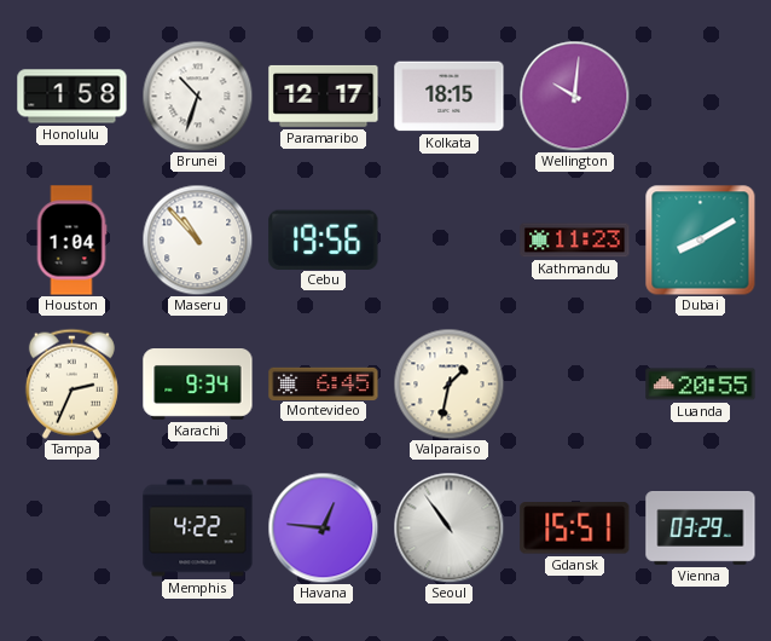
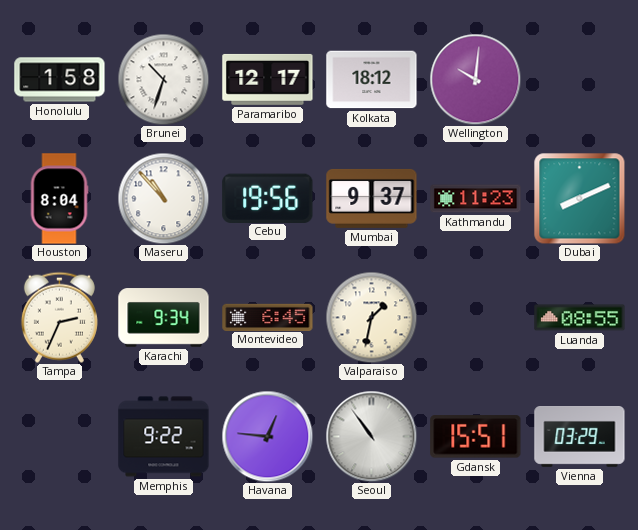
Kolkata: 18:15 -> 18:12
Houston: 1:04 -> 8:04
Mumbai: none -> 9:37
Dubai: 8:10 -> 8:11
Luanda: 20:55 -> 08:55
Memphis: 4:22 -> 9:22
